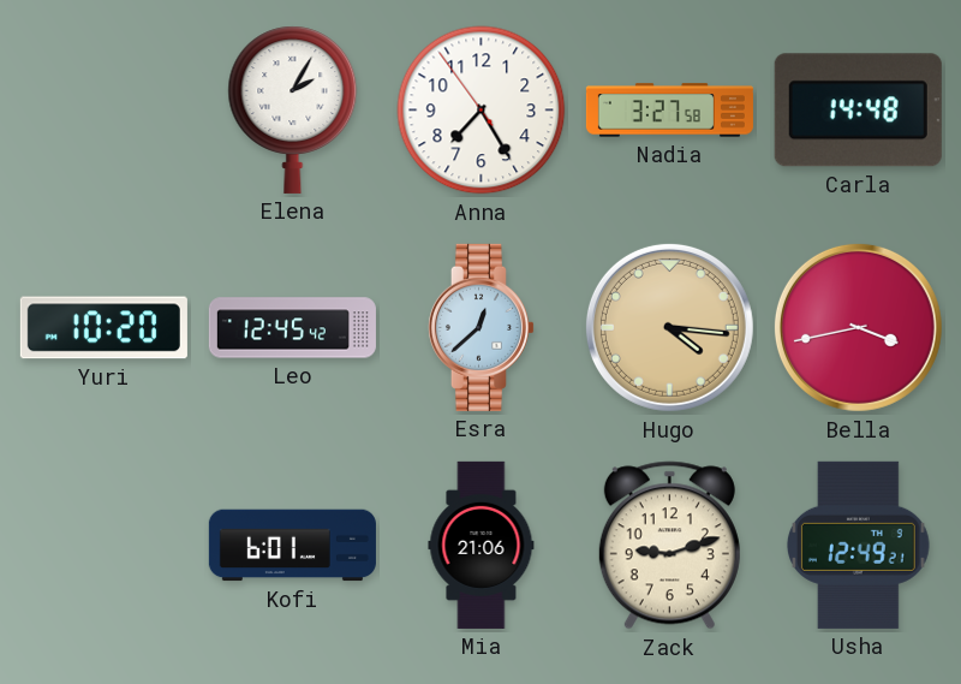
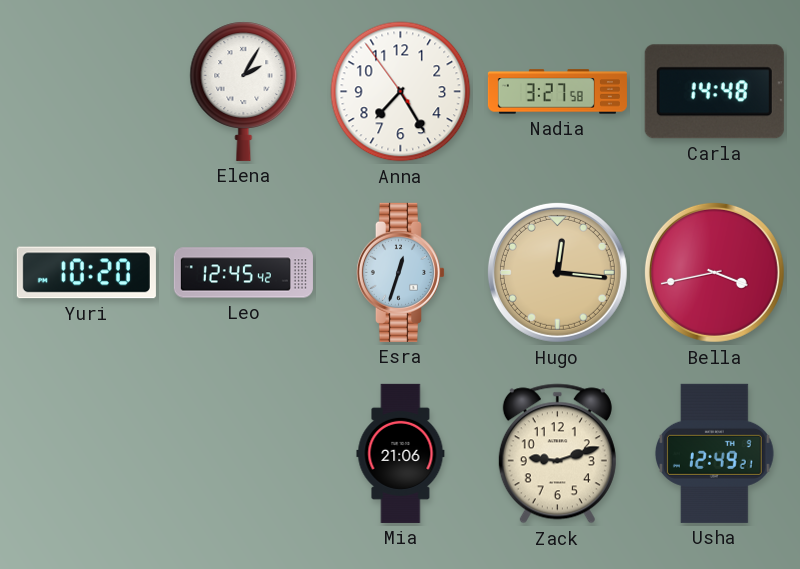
Esra: 12:38 -> 12:33
Hugo: 4:16 -> 12:16
Kofi: 6:01 -> none
